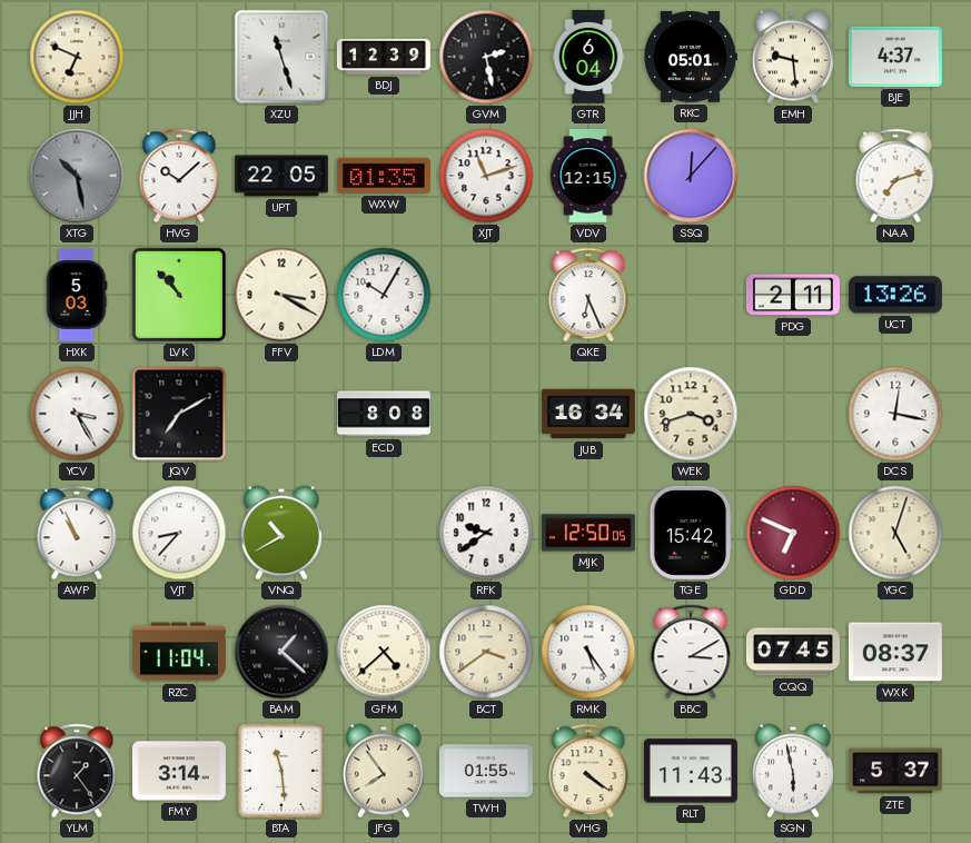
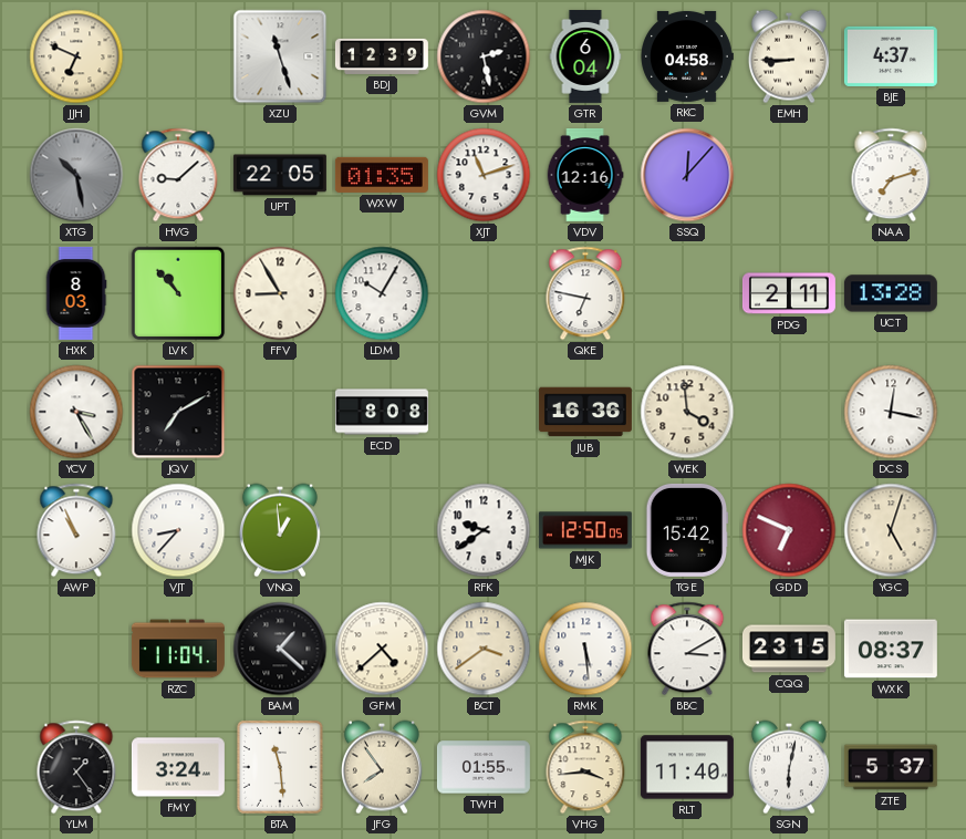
RKC: 05:01 -> 04:58
EMH: 9:29 -> 8:45
HVG: 10:08 -> 9:08
VDV: 12:15 -> 12:16
HXK: 5:03 -> 8:03
FFV: 3:20 -> 8:55
QKE: 6:26 -> 6:47
UCT: 13:26 -> 13:28
JUB: 16:34 -> 16:36
WEK: 3:42 -> 3:59
VNQ: 10:40 -> 12:59
RMK: 5:24 -> 5:29
CQQ: 07:45 -> 23:15
FMY: 3:14 -> 3:24
VHG: 4:21 -> 3:44
RLT: 11:43 -> 11:40
SGN: 5:58 -> 6:02
